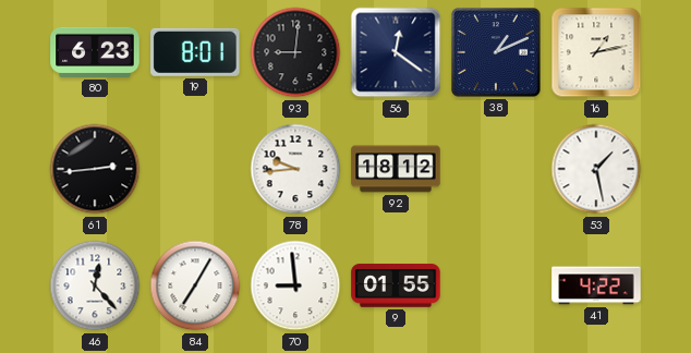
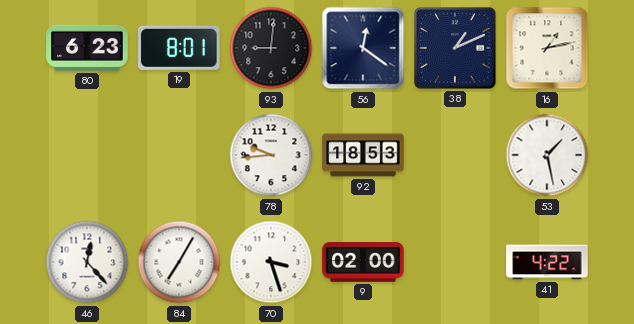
61: 2:44 -> none
92: 18:12 -> 18:53
70: 8:59 -> 3:27
9: 01:55 -> 02:00
